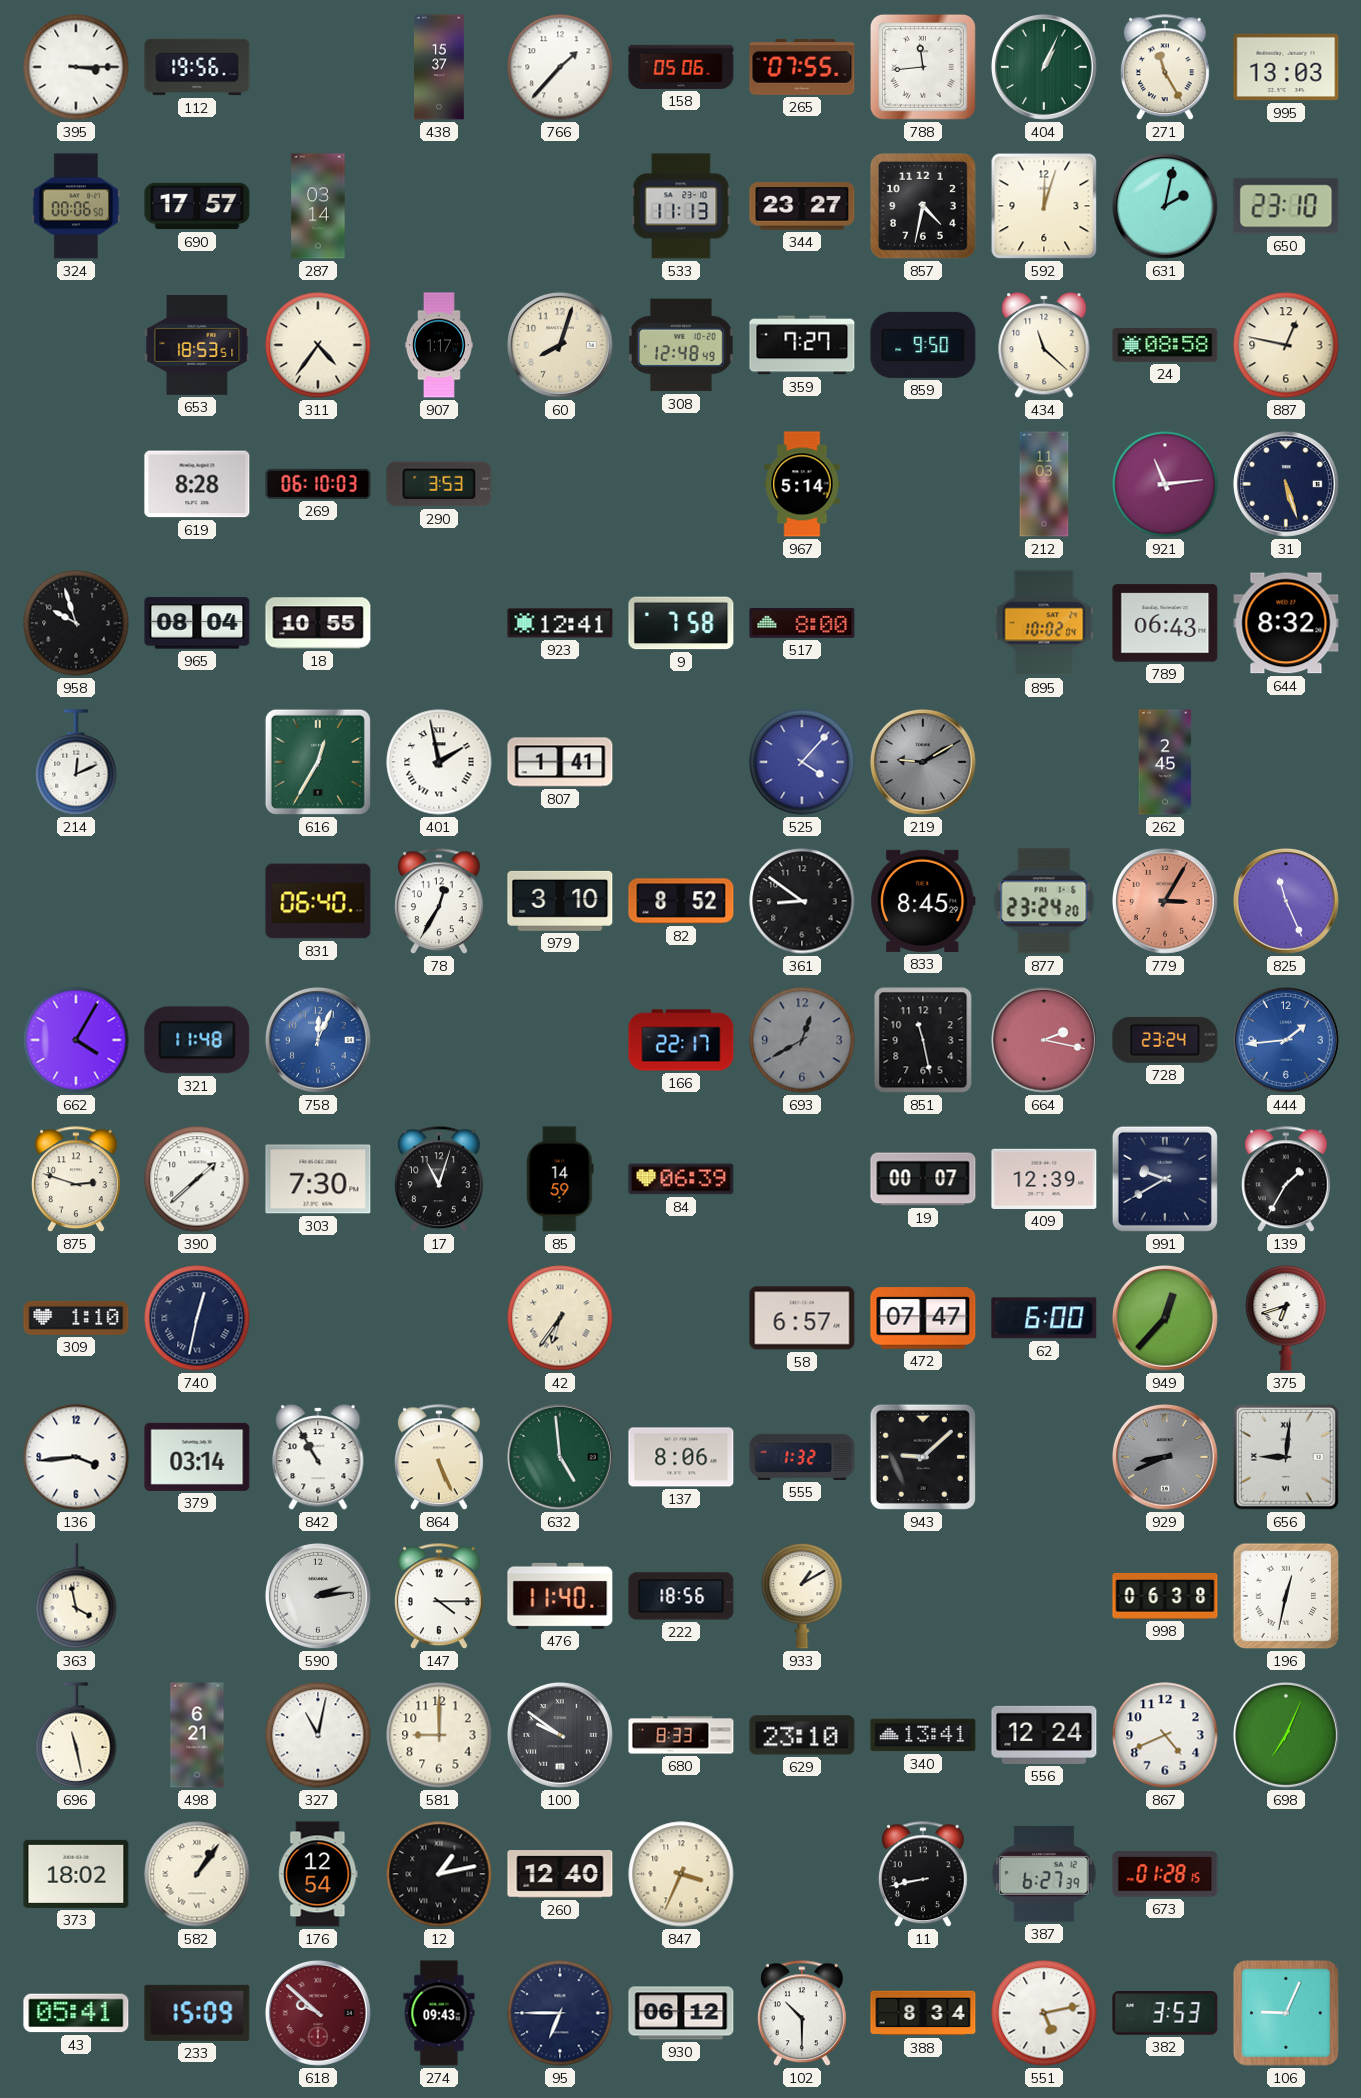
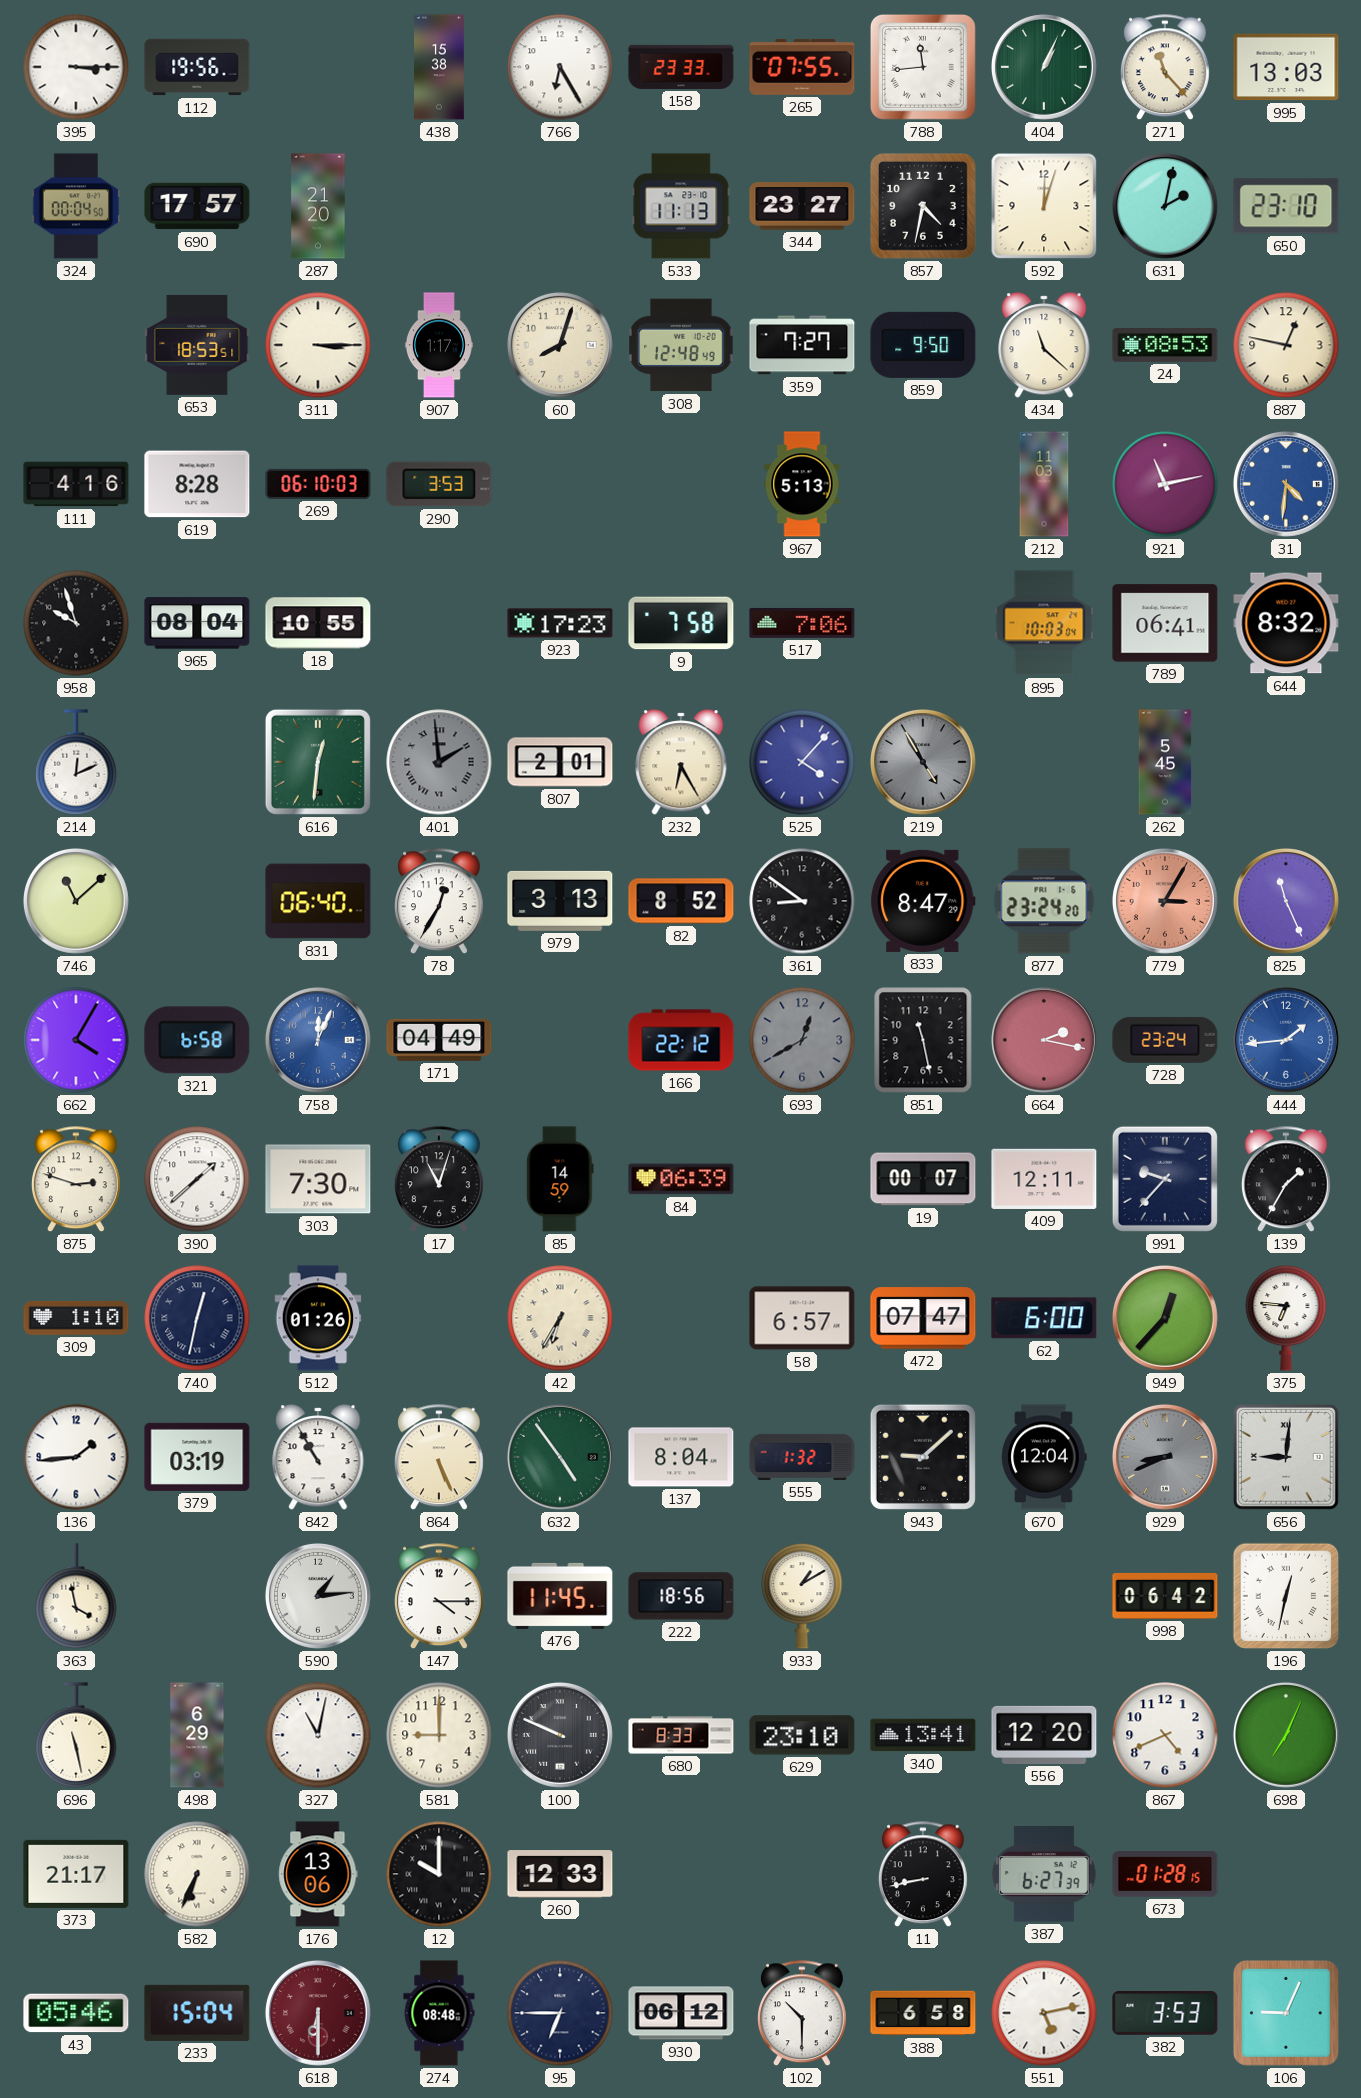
438: 15:37 -> 15:38
766: 1:37 -> 6:25
158: 05:06 -> 23:33
271: 11:25 -> 11:23
324: 00:06 -> 00:04
287: 03:14 -> 21:20
311: 4:36 -> 3:15
24: 08:58 -> 08:53
111: none -> 4:16
967: 5:14 -> 5:13
921: 11:14 -> 11:13
31: 5:27 -> 4:31
31 dial: navy -> blue
923: 12:41 -> 17:23
517: 8:00 -> 7:06
895: 10:02 -> 10:03
789: 06:43 -> 06:41
616: 12:35 -> 12:31
401: 1:58 -> 1:59
401 dial: white -> grey
807: 1:41 -> 2:01
232: none -> 6:25
219: 9:10 -> 4:55
262: 2:45 -> 5:45
746: none -> 11:08
979: 3:10 -> 3:13
833: 8:45 -> 8:47
321: 11:48 -> 6:58
171: none -> 04:49
166: 22:17 -> 22:12
409: 12:39 -> 12:11
991: 9:40 -> 9:37
512: none -> 01:26
42: 6:36 -> 6:35
375: 6:42 -> 6:46
136: 3:44 -> 1:44
379: 03:14 -> 03:19
632: 4:59 -> 4:54
137: 8:06 -> 8:04
670: none -> 12:04
590: 2:14 -> 1:14
476: 11:40 -> 11:45
998: 06:38 -> 06:42
498: 6:21 -> 6:29
100: 9:51 -> 9:49
556: 12:24 -> 12:20
373: 18:02 -> 21:17
582: 1:06 -> 6:34
176: 12:54 -> 13:06
12: 1:13 -> 10:00
260: 12:40 -> 12:33
847: 3:34 -> none
43: 05:41 -> 05:46
233: 15:09 -> 15:04
618: 9:52 -> 6:30
274: 09:43 -> 08:48
388: 8:34 -> 6:58
